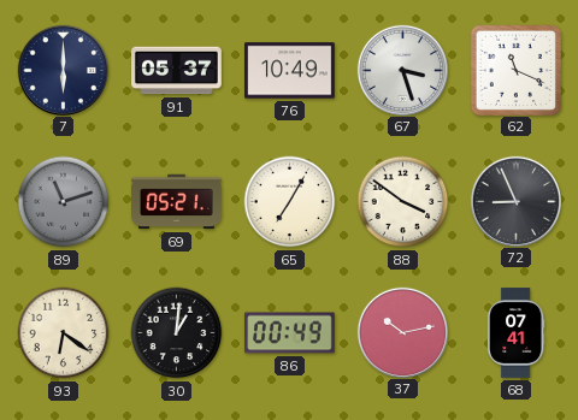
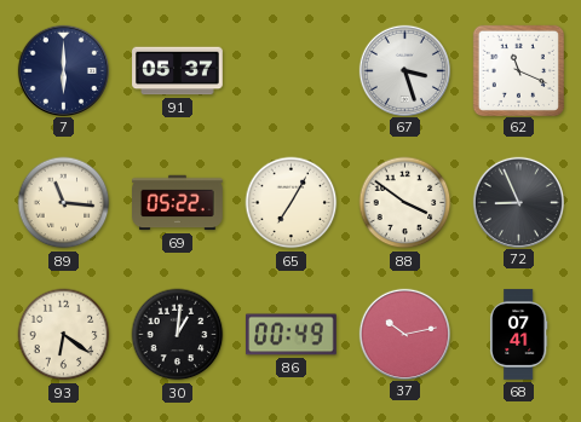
76: 10:49 -> none
89: 11:12 -> 11:16
89 dial: grey -> cream
69: 05:21 -> 05:22
